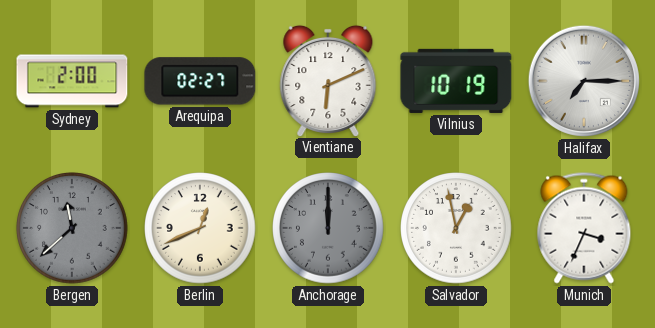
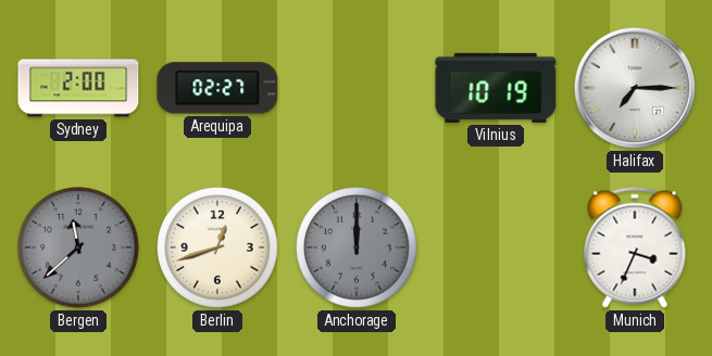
Vientiane: 6:11 -> none
Berlin: 12:41 -> 12:42
Salvador: 12:58 -> none
